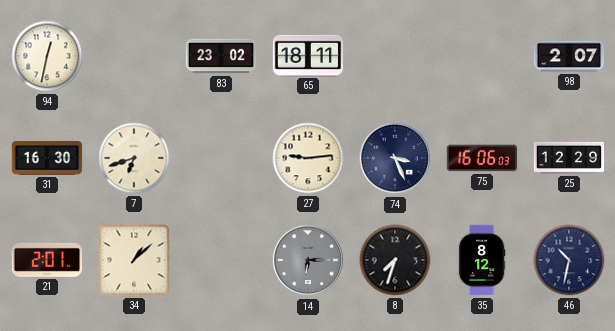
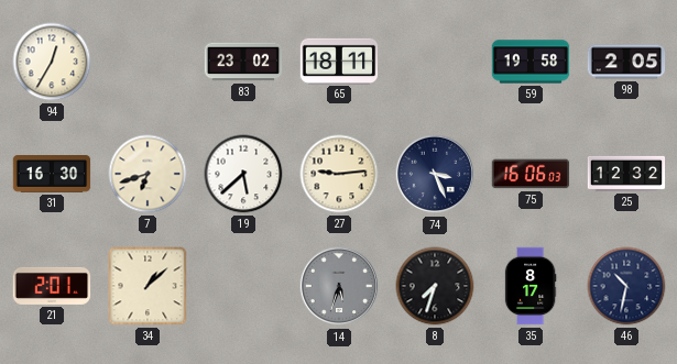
94: 12:32 -> 12:35
59: none -> 19:58
98: 2:07 -> 2:05
19: none -> 5:38
25: 12:29 -> 12:32
14: 6:15 -> 5:33
35: 8:12 -> 8:17
